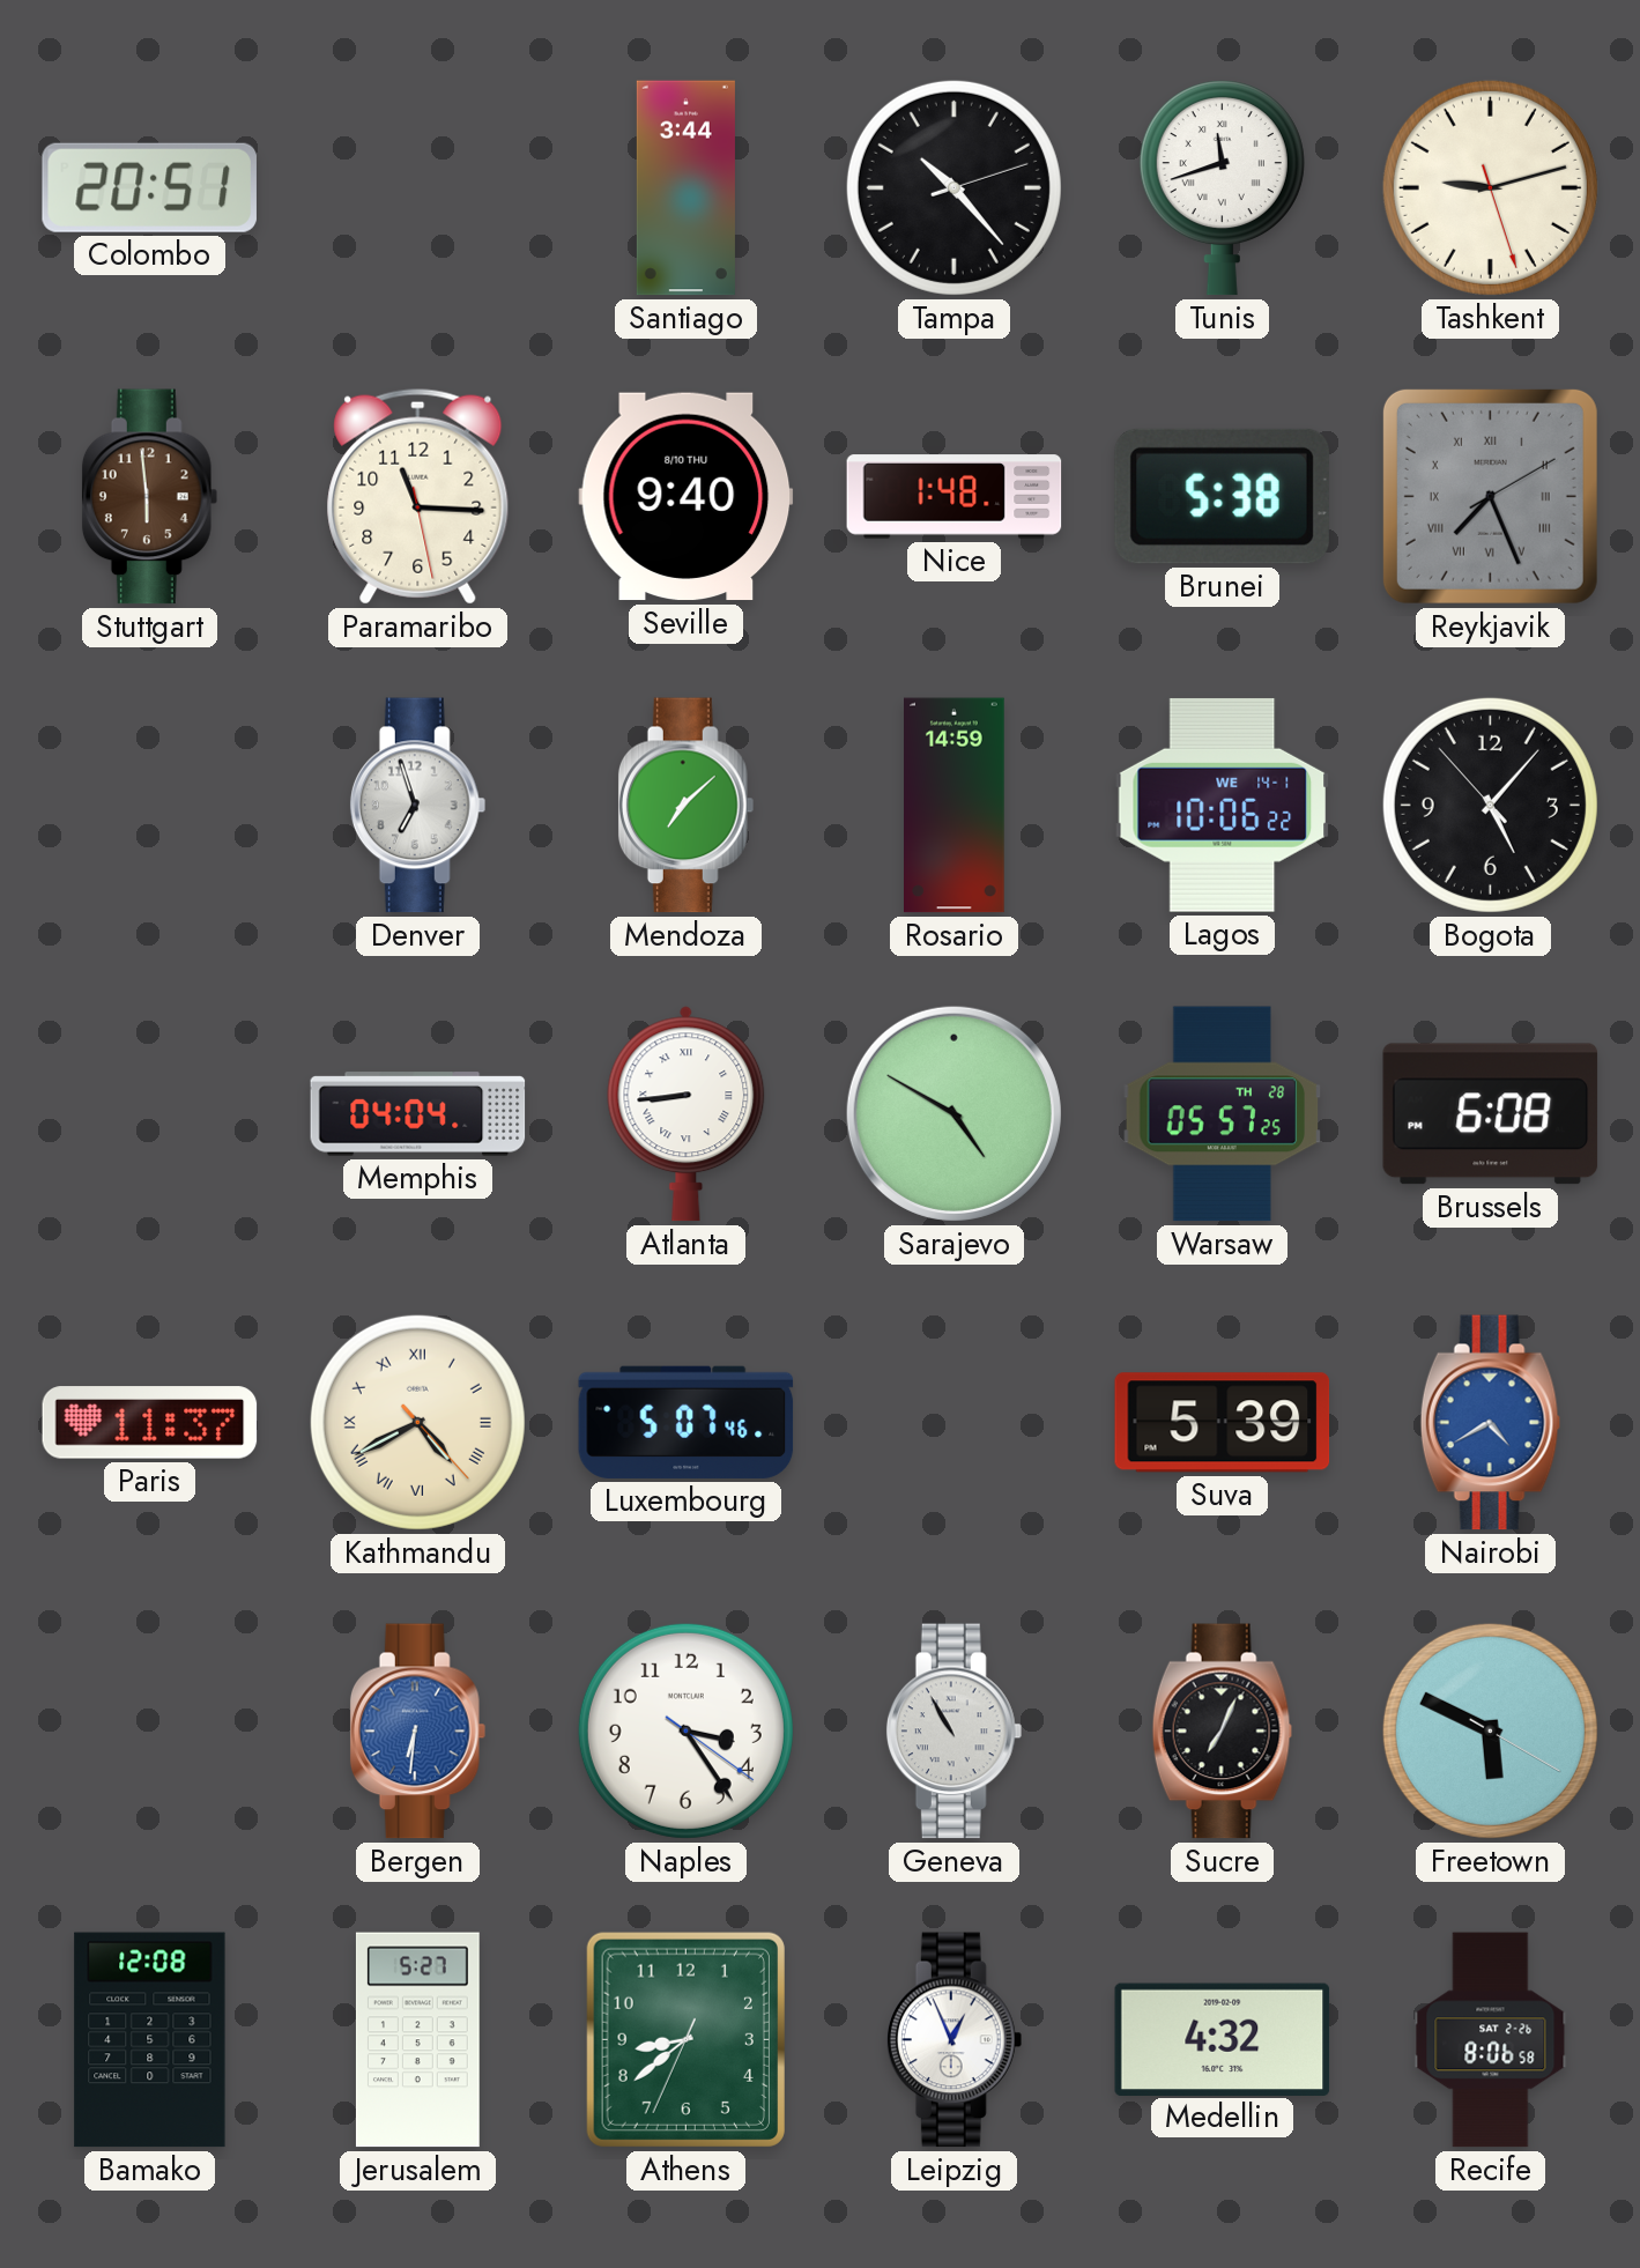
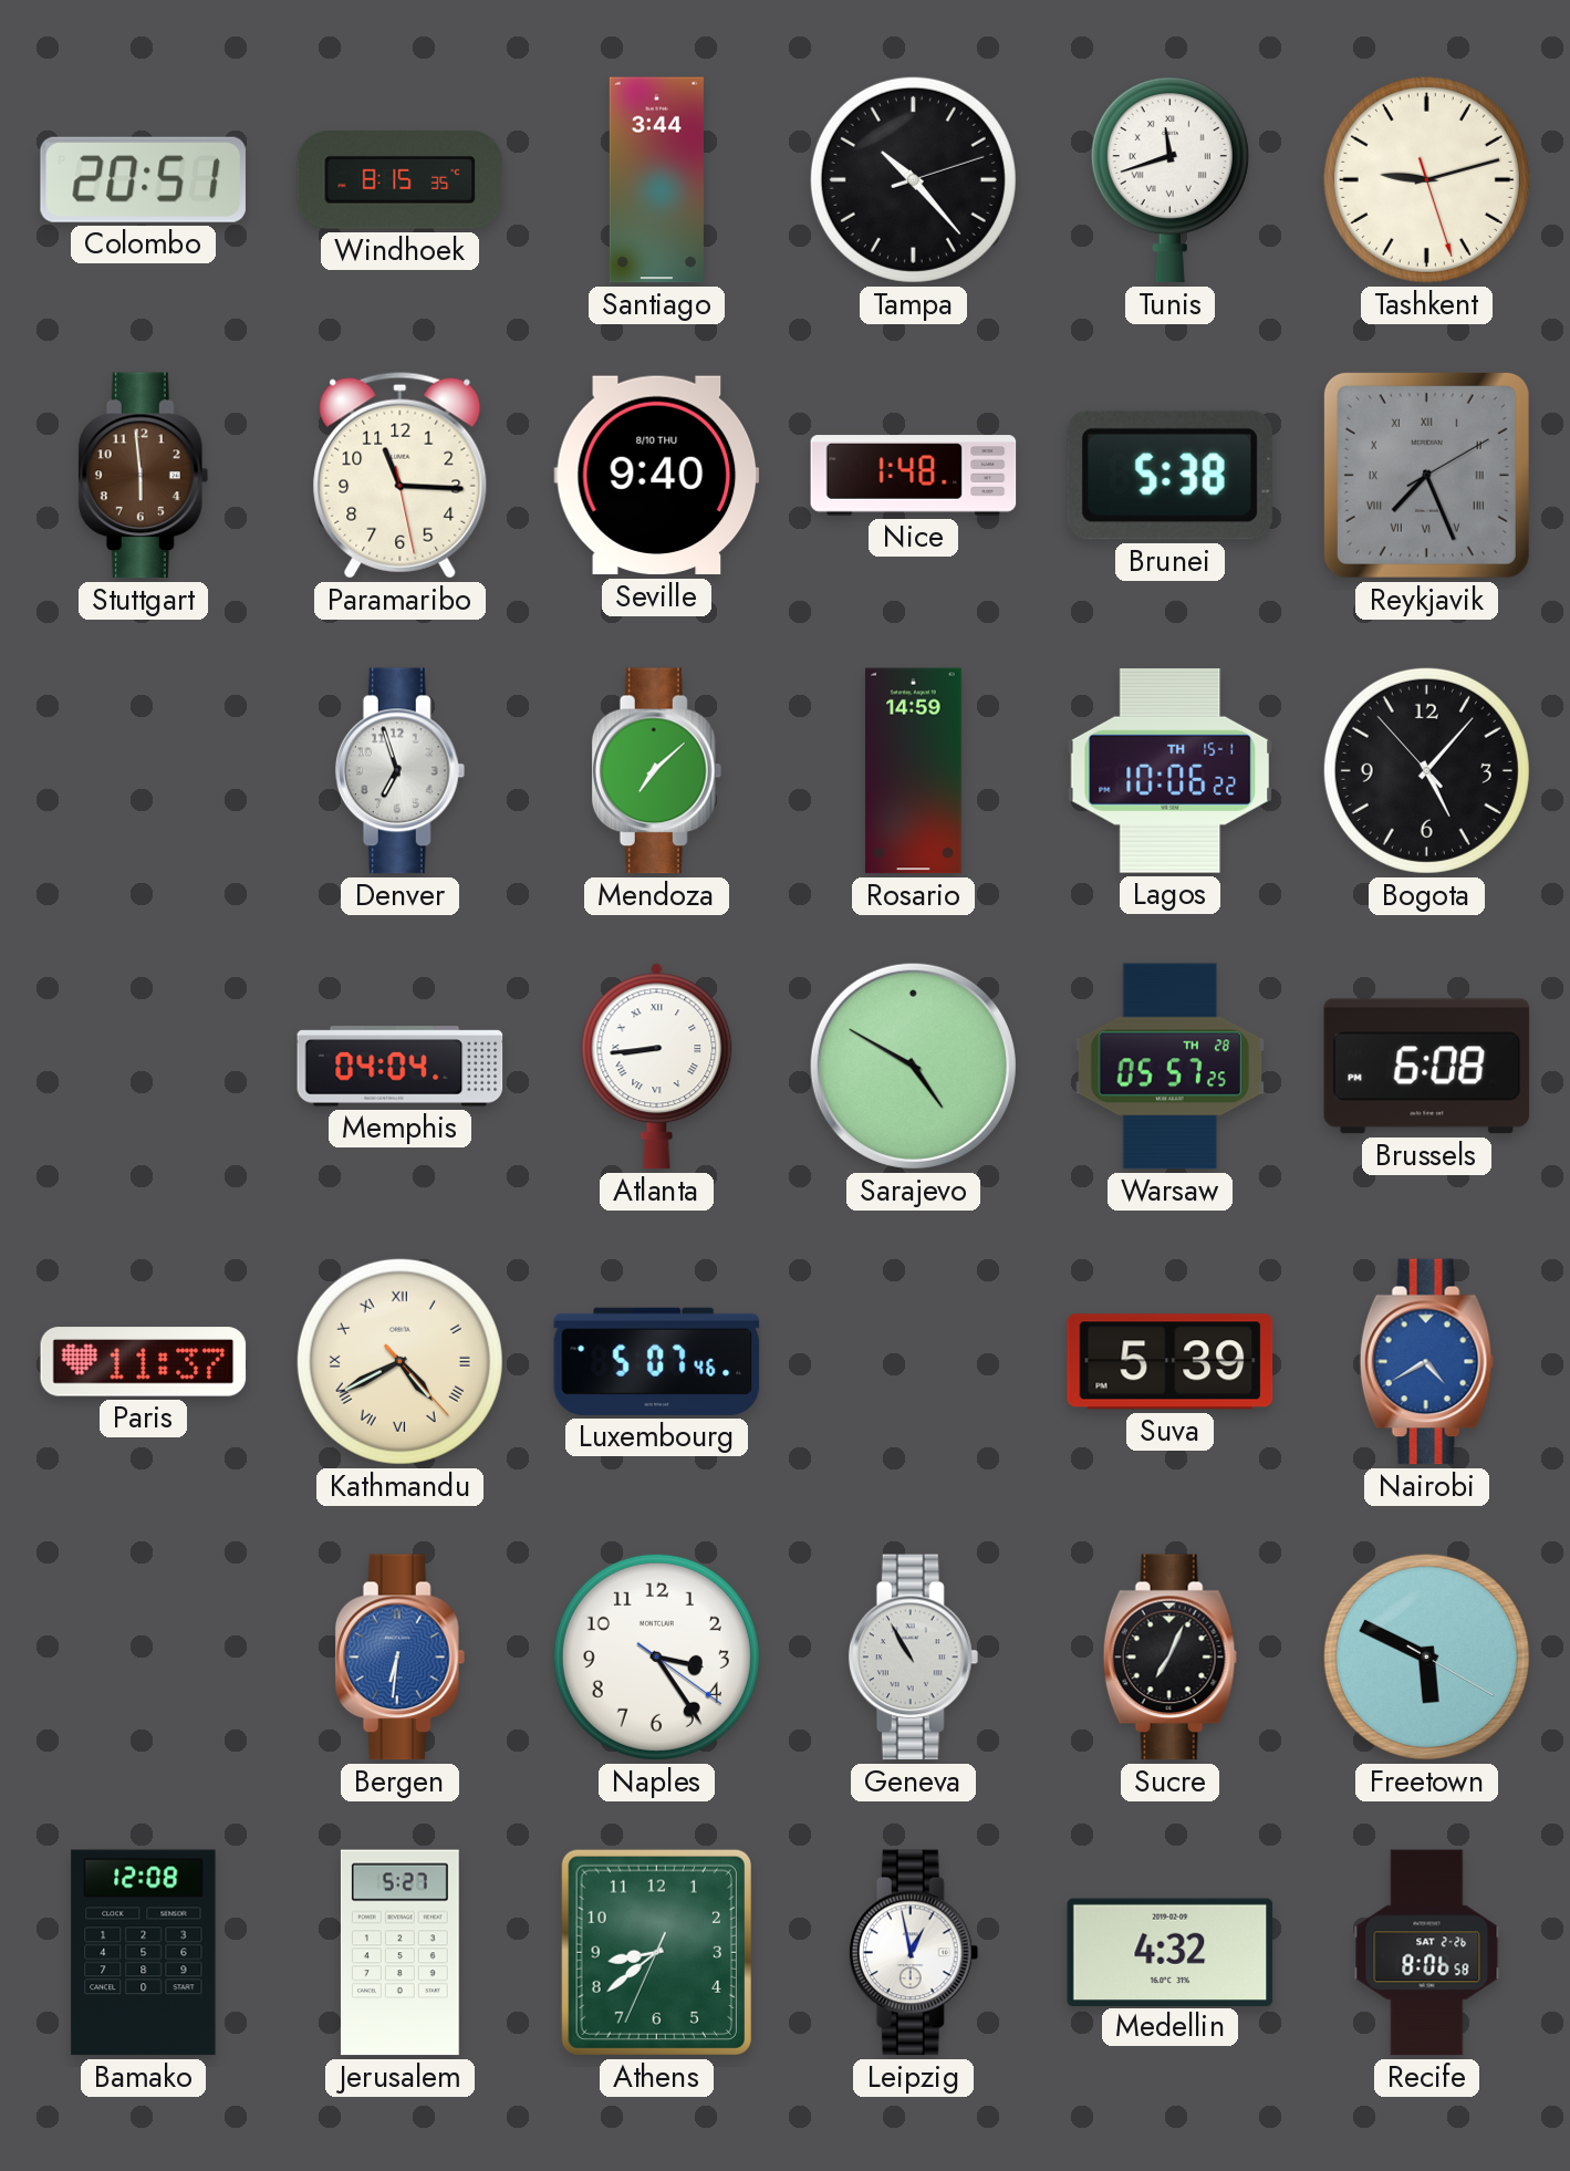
Windhoek: none -> 8:15
Lagos date: WE 14-1 -> TH 15-1
Leipzig: 12:56 -> 12:58
